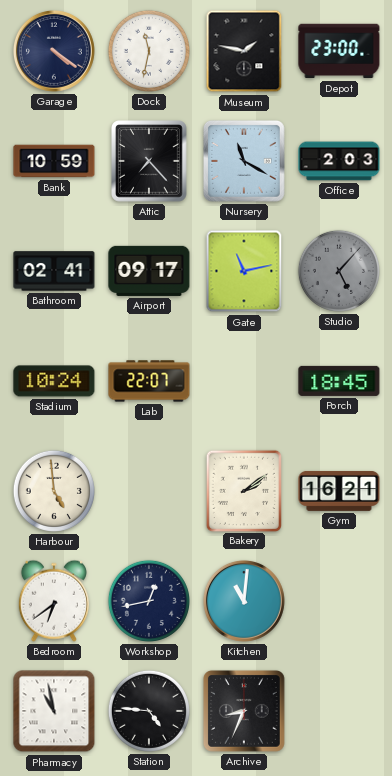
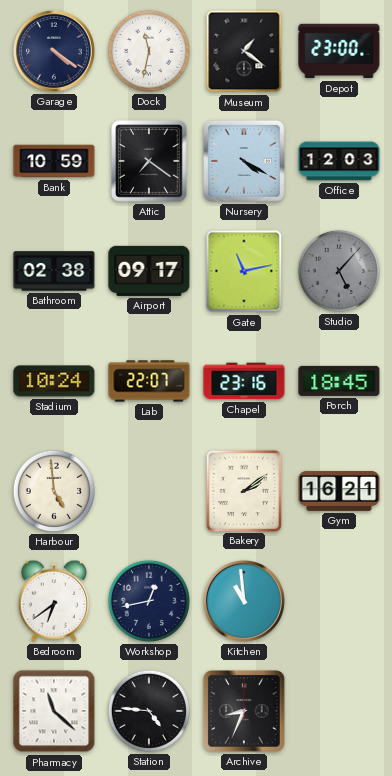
Museum: 1:47 -> 1:21
Attic: 7:23 -> 7:21
Nursery: 11:20 -> 4:20
Office: 2:03 -> 12:03
Bathroom: 02:41 -> 02:38
Chapel: none -> 23:16
Kitchen: 11:01 -> 10:59
Pharmacy: 10:58 -> 11:22
